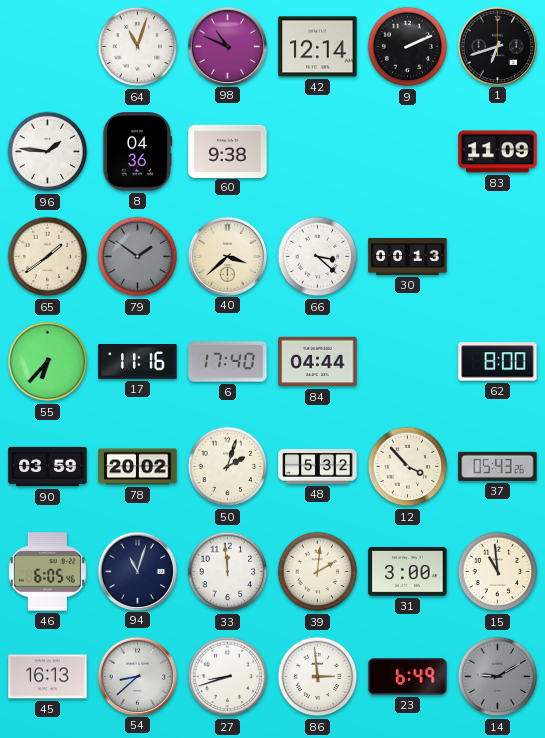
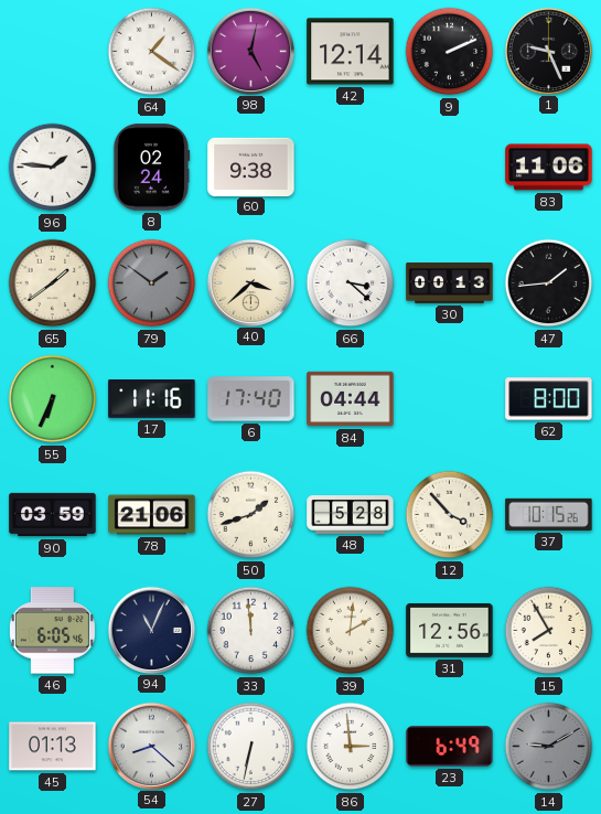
64: 11:03 -> 1:21
98: 10:49 -> 5:02
1: 6:42 -> 9:26
8: 04:36 -> 02:24
83: 11:09 -> 11:06
47: none -> 1:44
55: 6:37 -> 6:34
78: 20:02 -> 21:06
50: 2:03 -> 1:42
48: 5:32 -> 5:28
37: 05:43 -> 10:15
94: 11:03 -> 11:04
31: 3:00 -> 12:56
15: 10:59 -> 7:55
45: 16:13 -> 01:13
54: 8:38 -> 8:22
27: 8:42 -> 6:32
